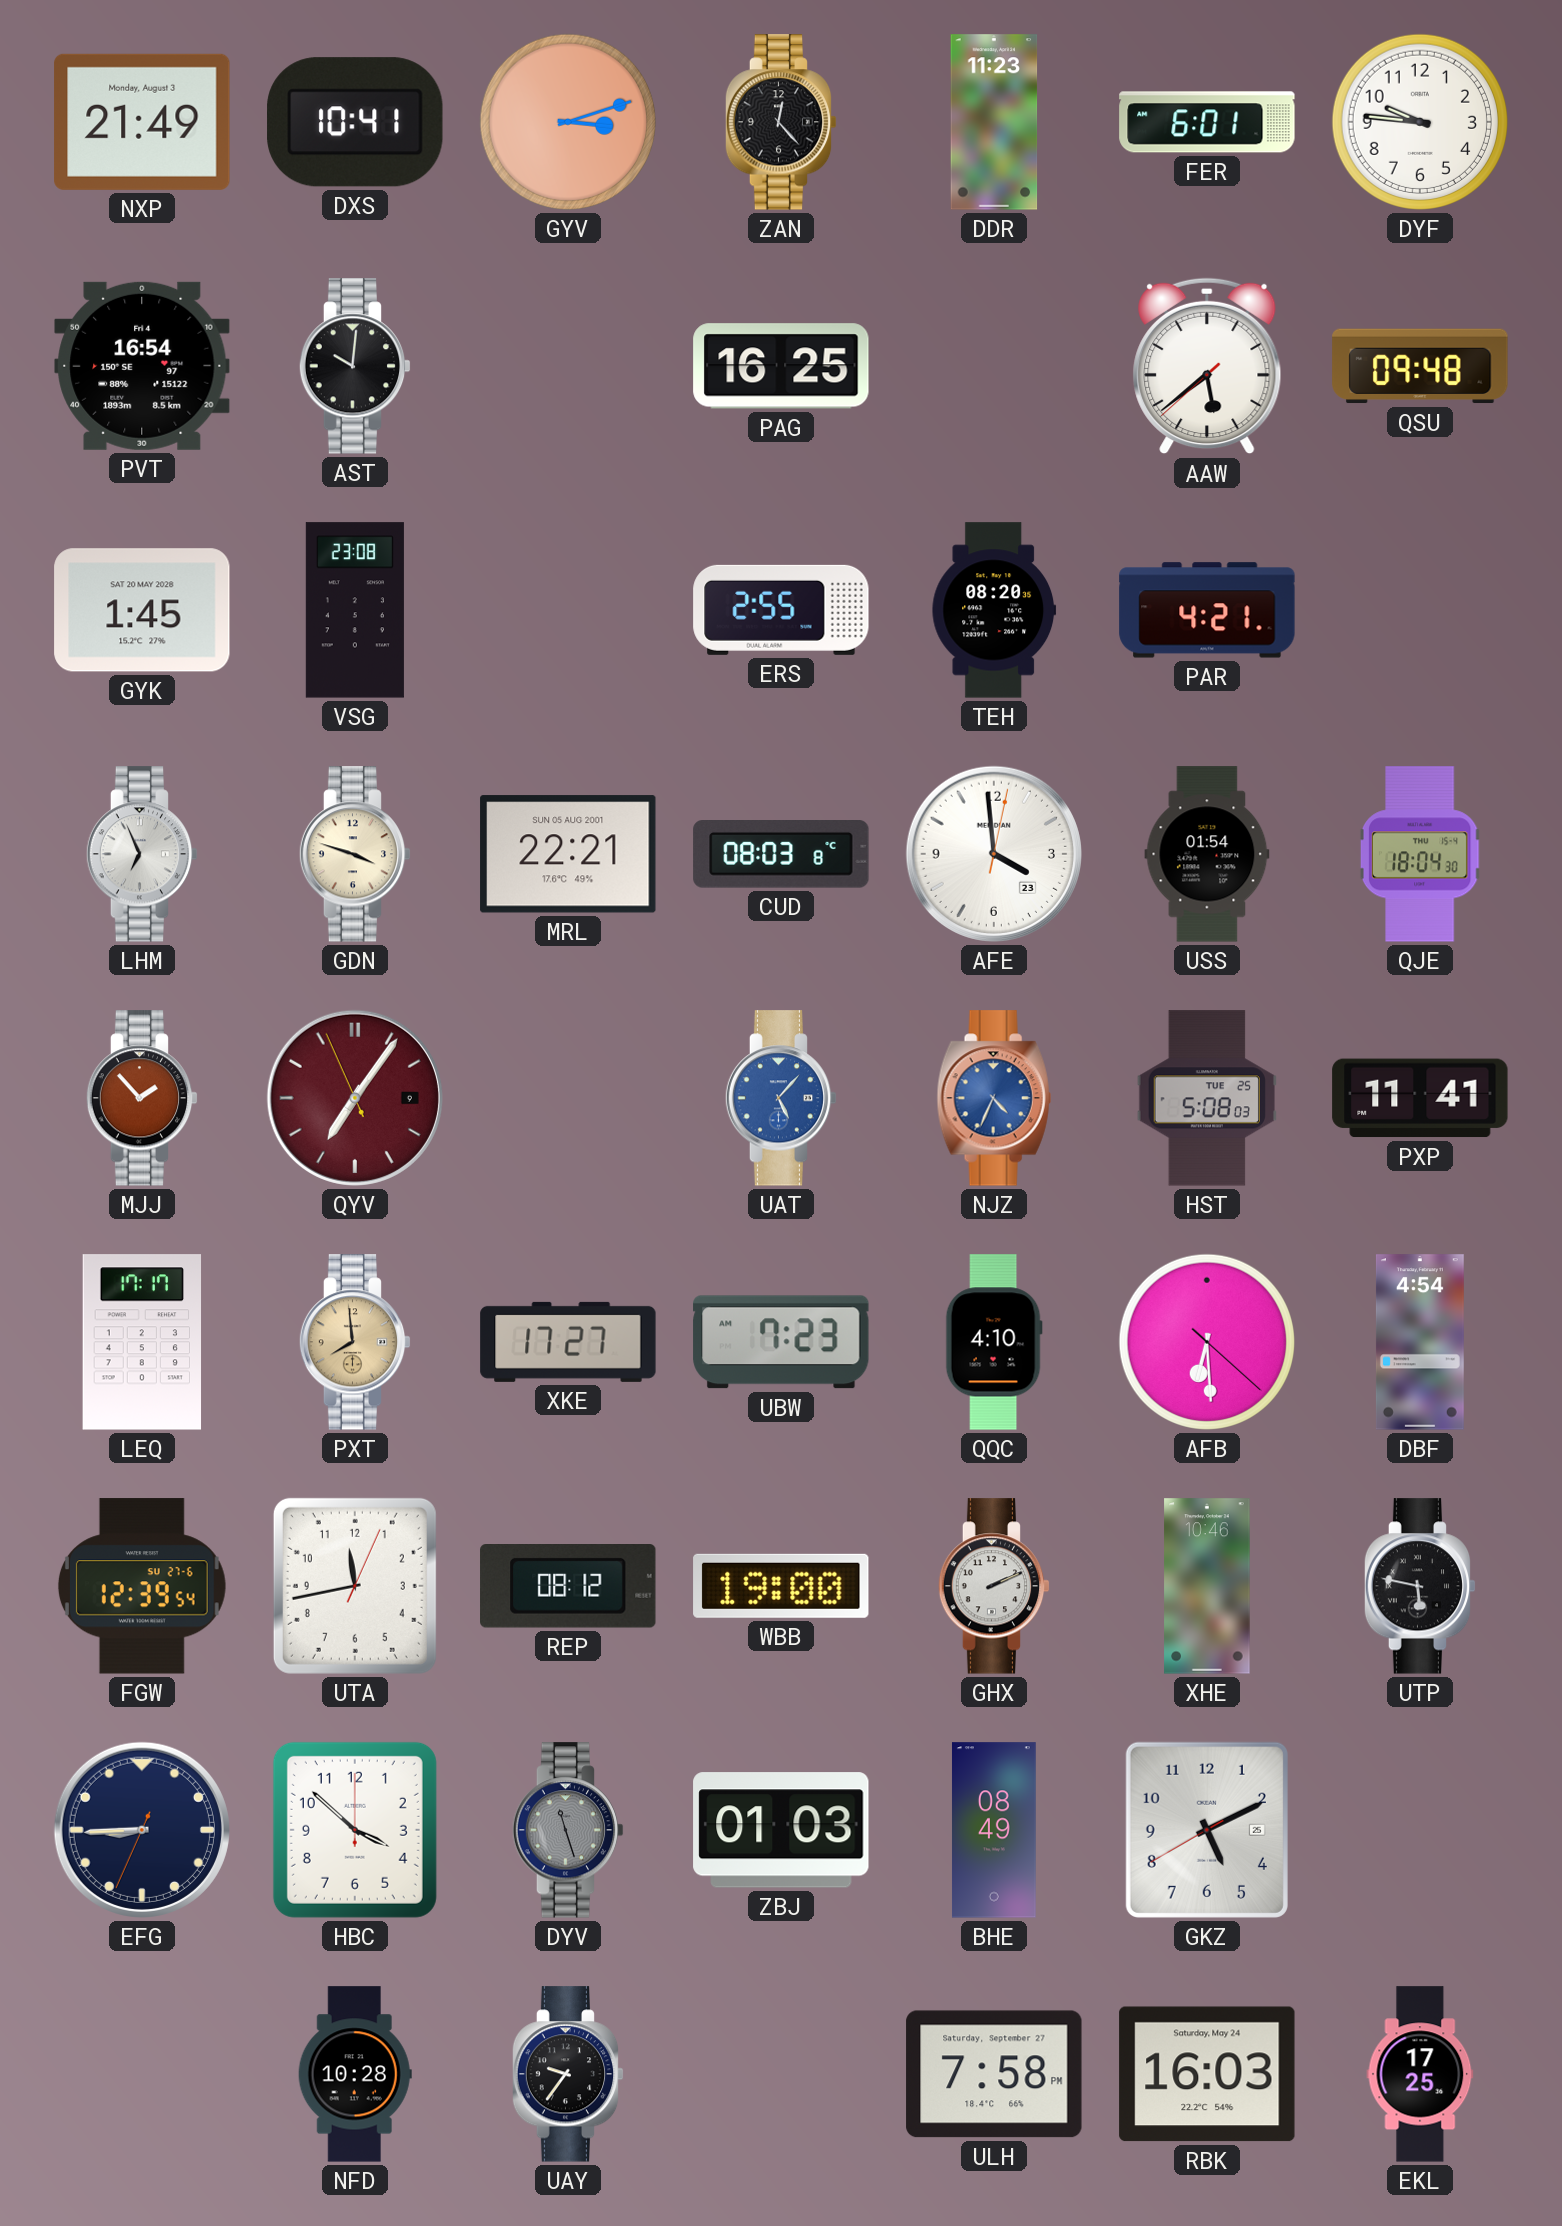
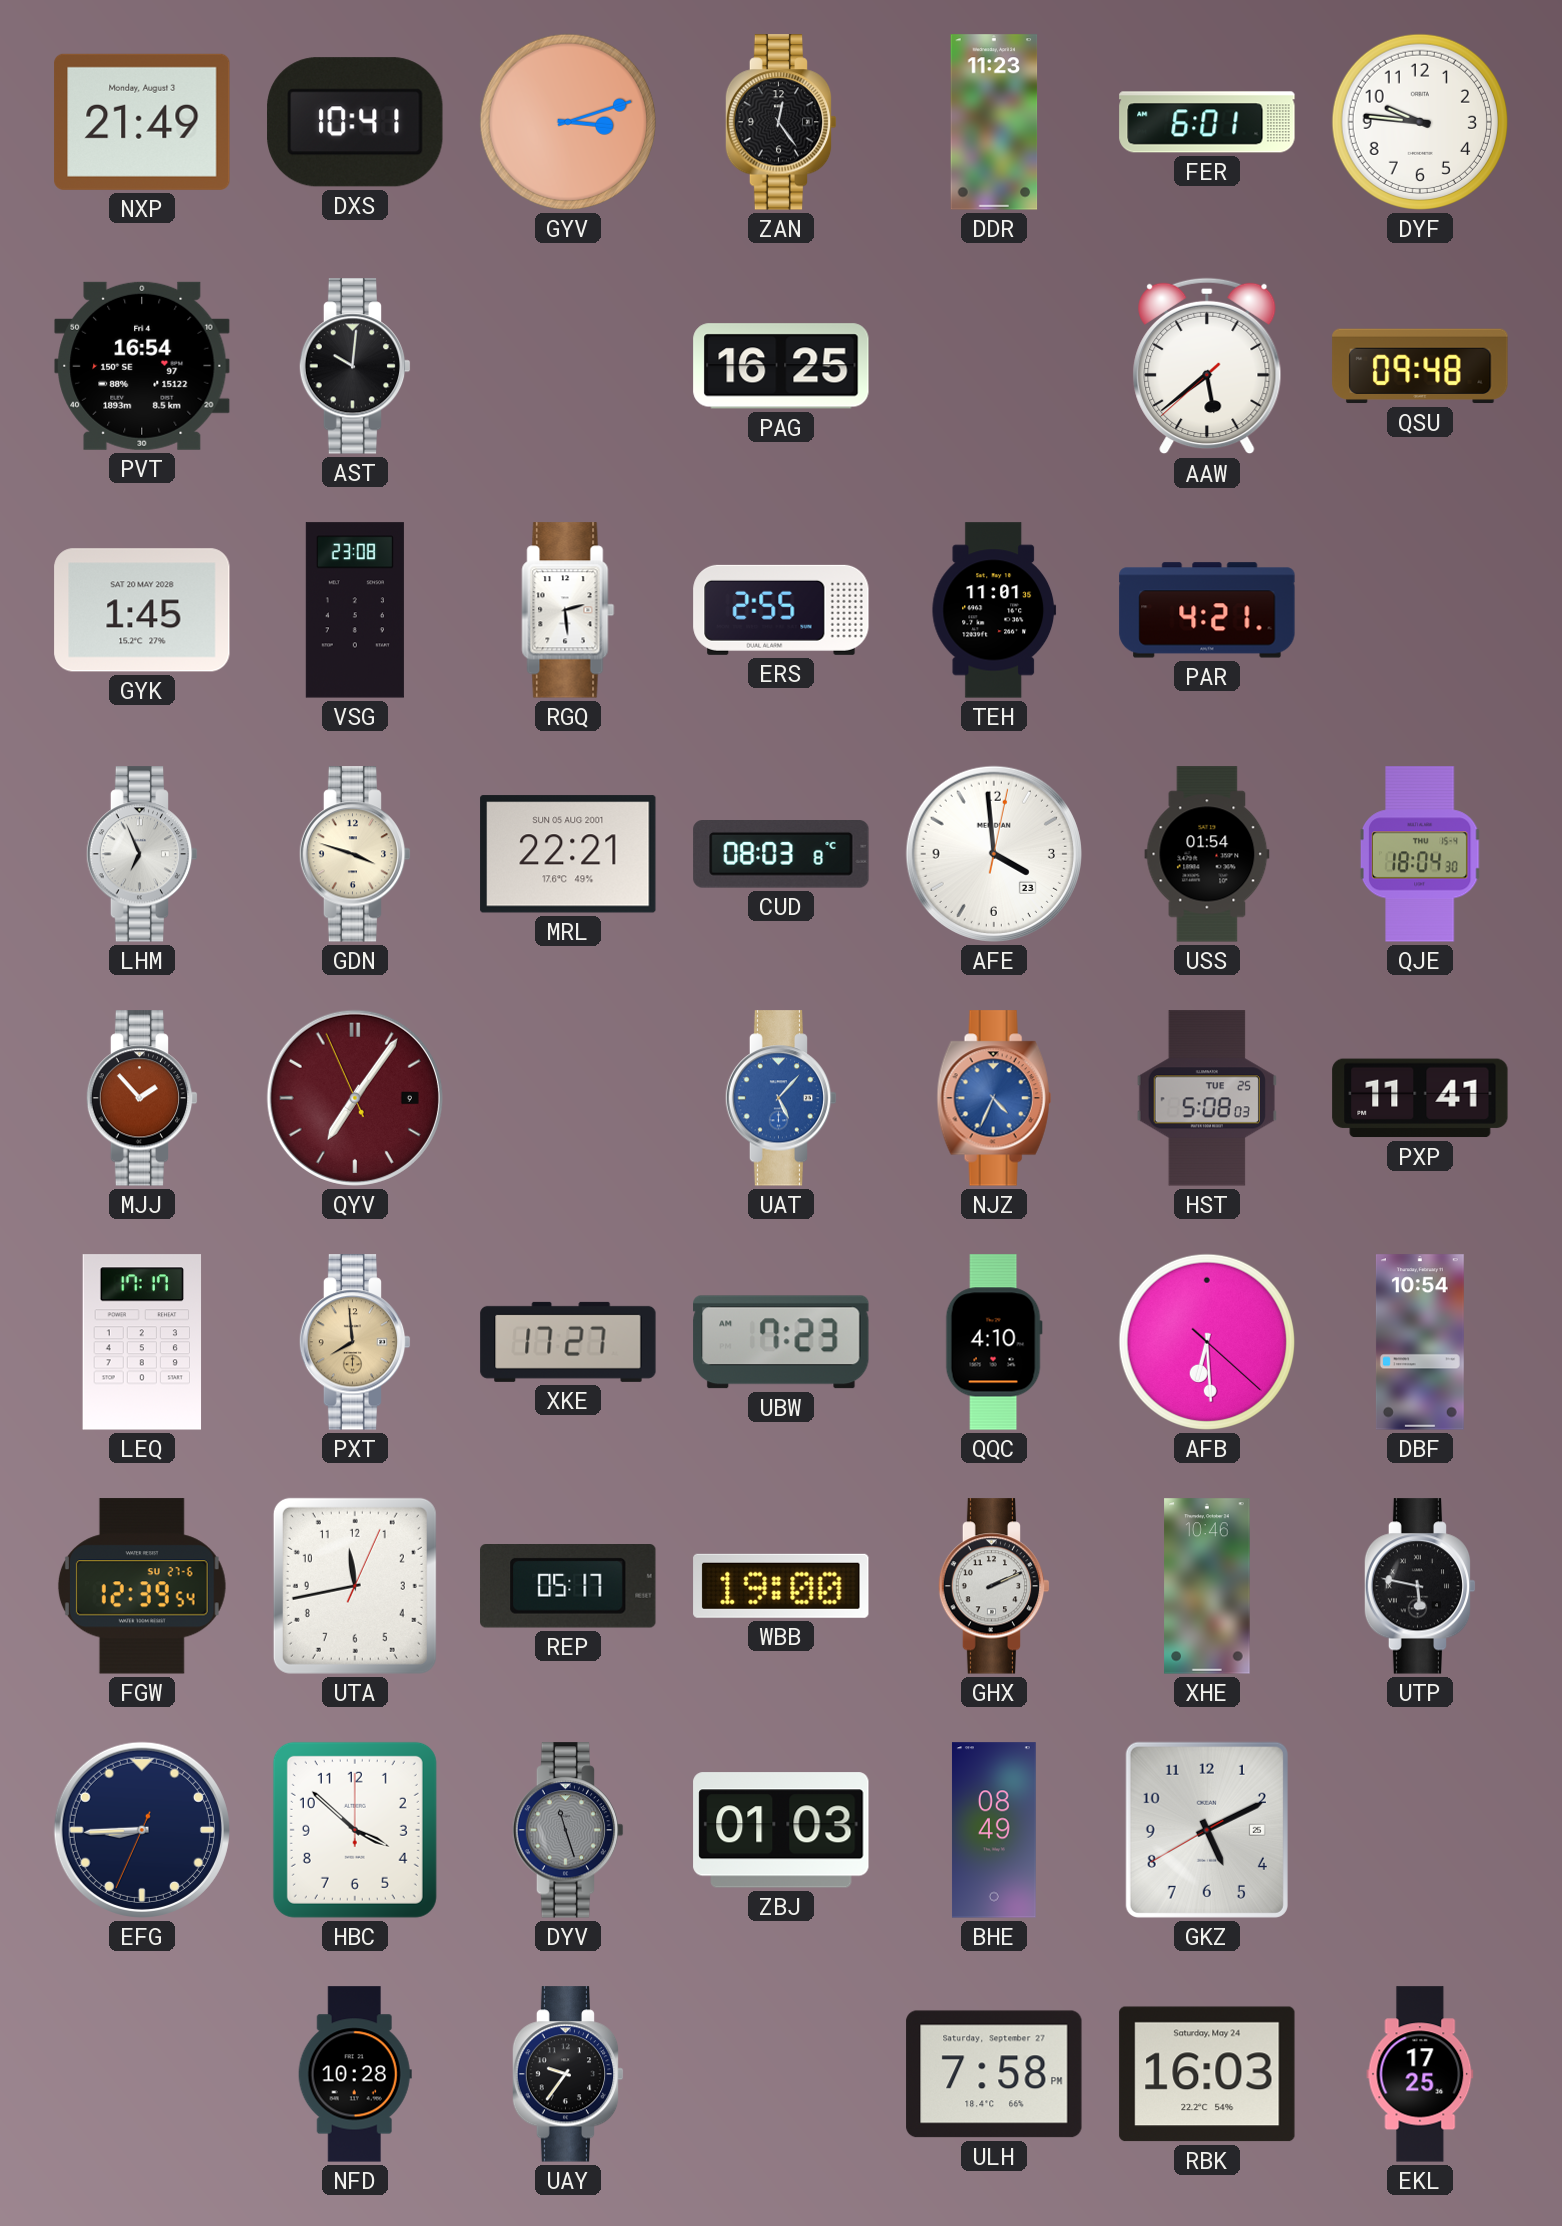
ZAN: 12:23 -> 12:24
RGQ: none -> 2:29
TEH: 08:20 -> 11:01
DBF: 4:54 -> 10:54
REP: 08:12 -> 05:17
